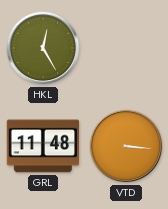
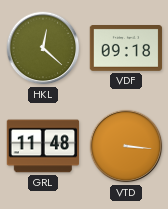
HKL: 12:25 -> 12:22
VDF: none -> 09:18
